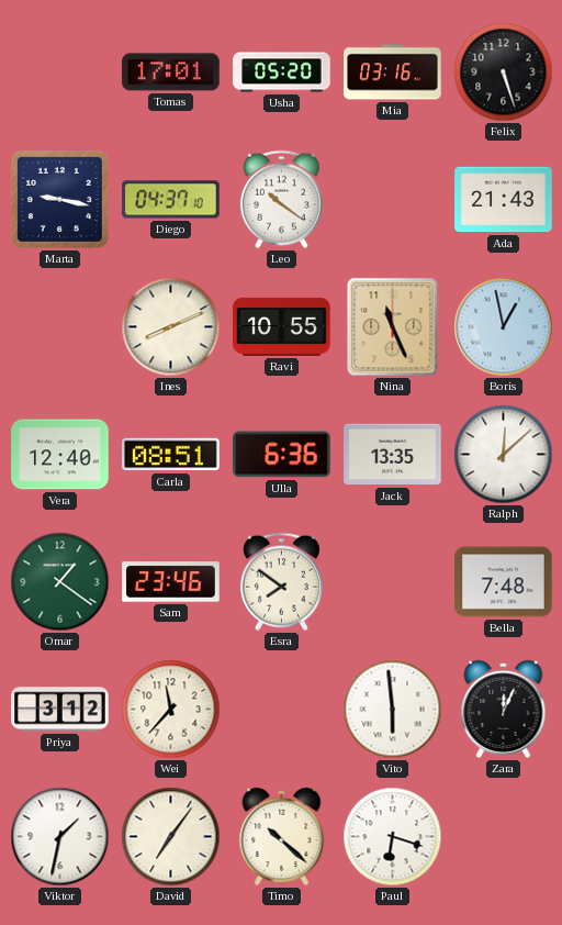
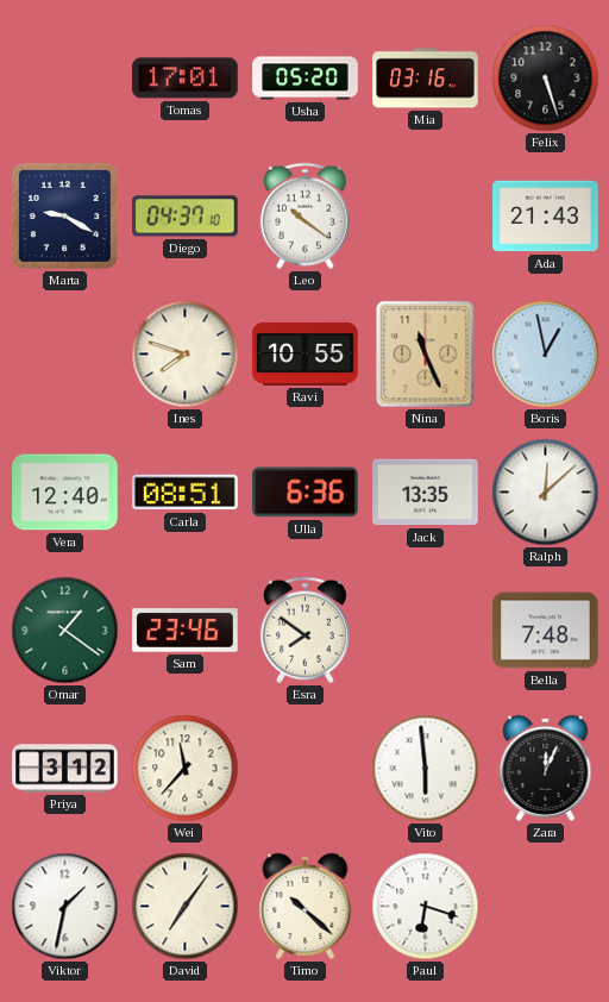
Marta: 9:17 -> 9:20
Ines: 8:11 -> 7:48
